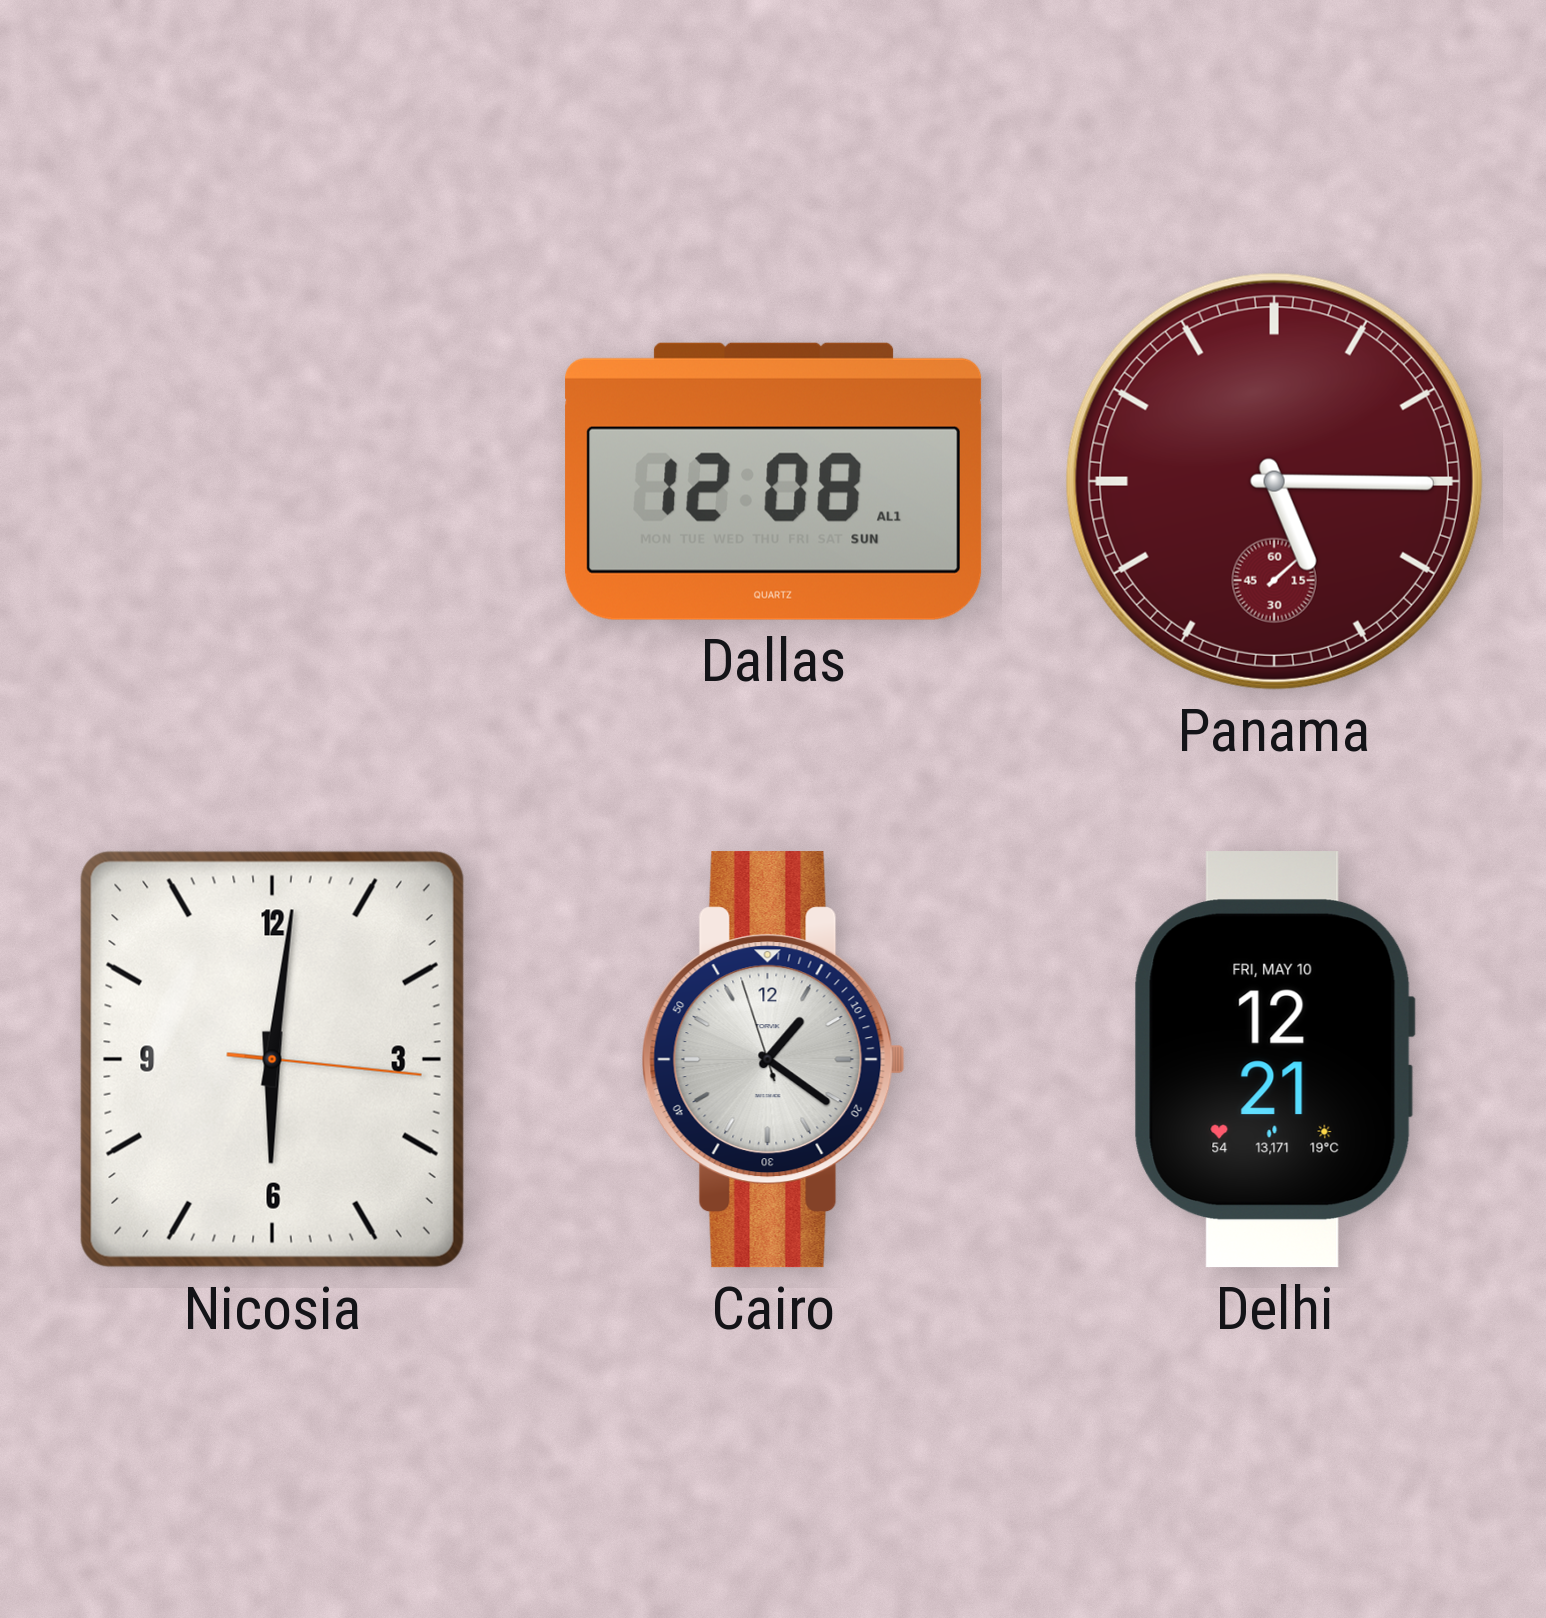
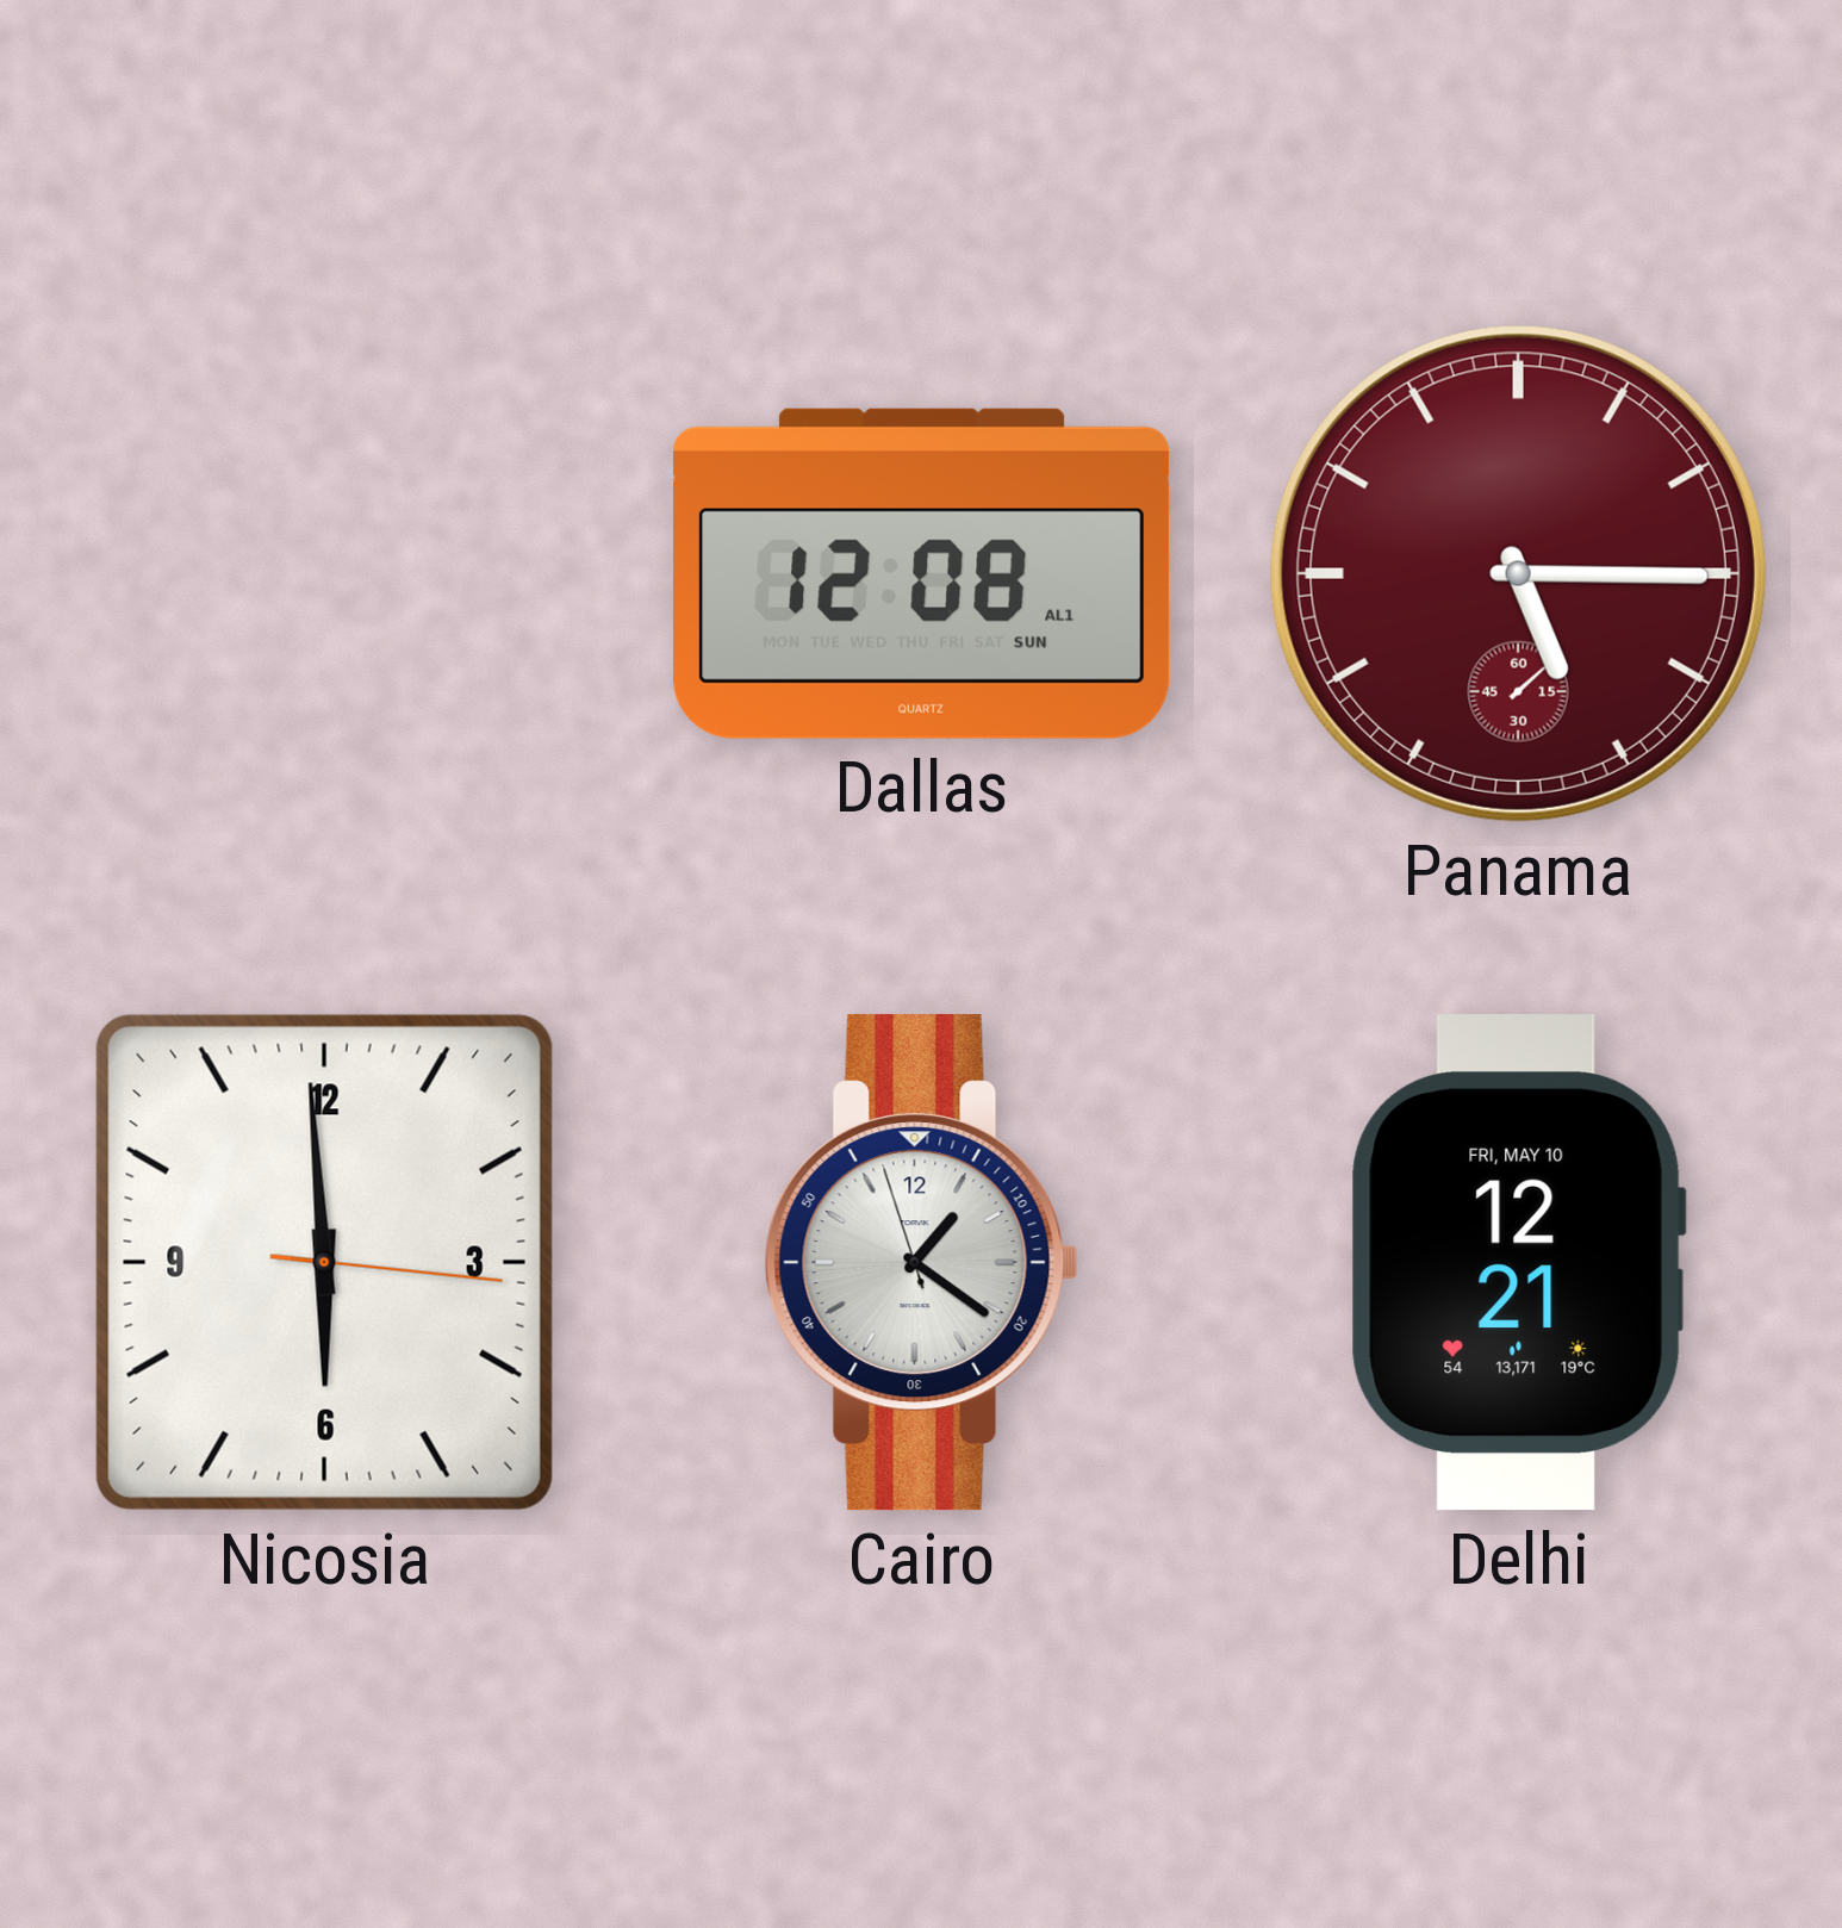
Nicosia: 6:01 -> 5:59
